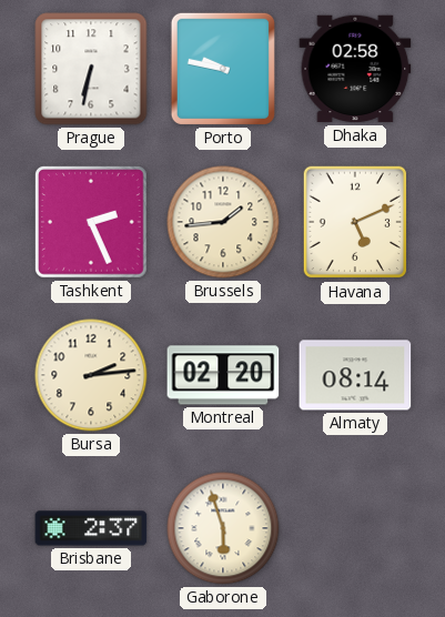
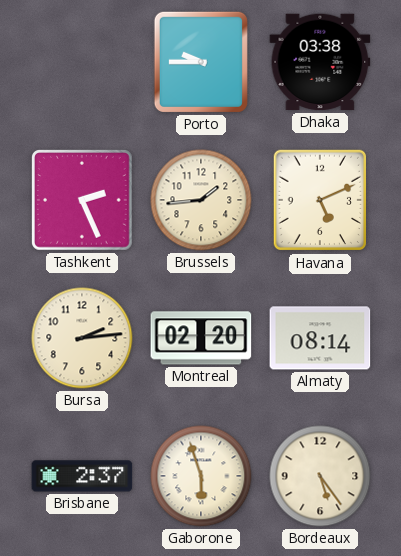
Prague: 6:32 -> none
Porto: 9:47 -> 9:45
Dhaka: 02:58 -> 03:38
Bordeaux: none -> 5:24
